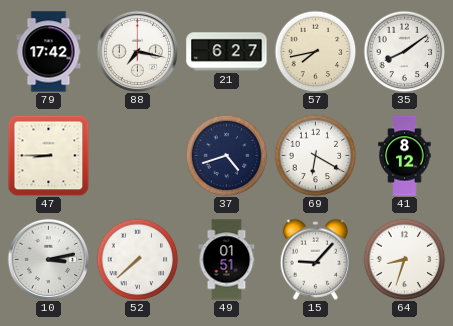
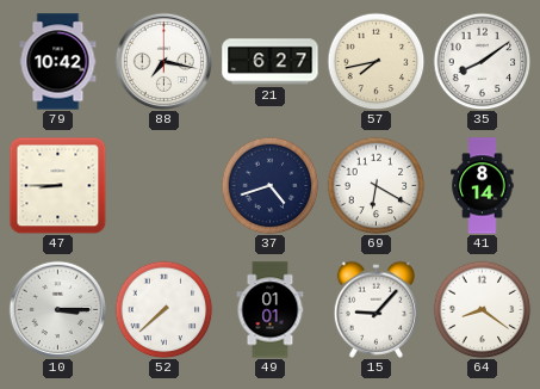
79: 17:42 -> 10:42
41: 8:12 -> 8:14
10: 3:13 -> 3:15
49: 01:51 -> 01:01
64: 8:33 -> 8:21
